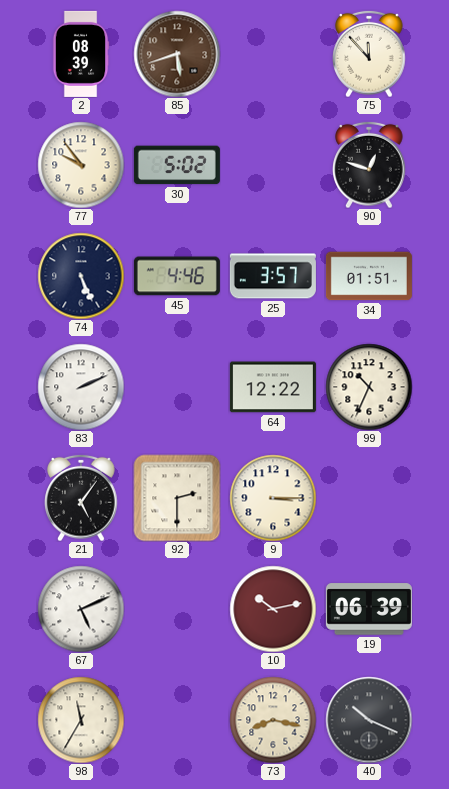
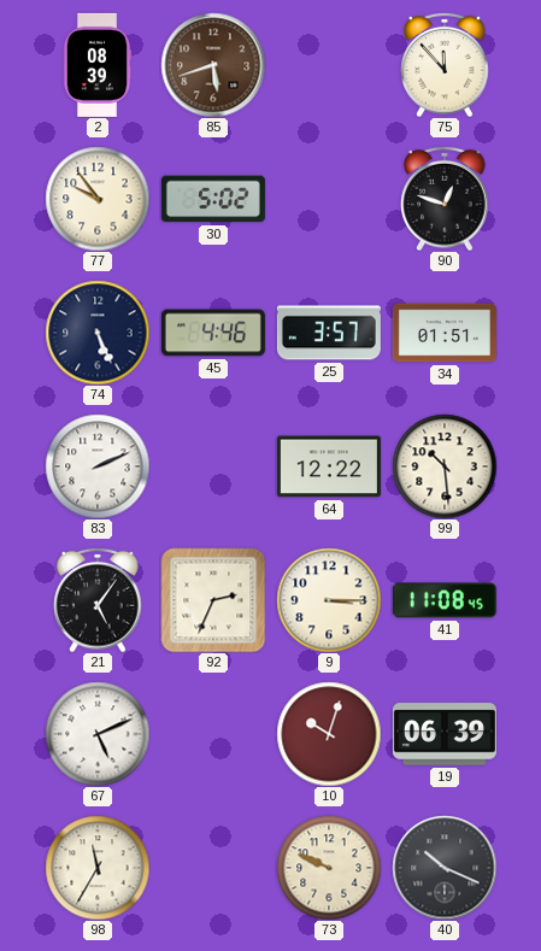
99: 10:34 -> 10:29
92: 2:30 -> 2:34
41: none -> 11:08
10: 10:13 -> 10:03
73: 8:17 -> 9:49
